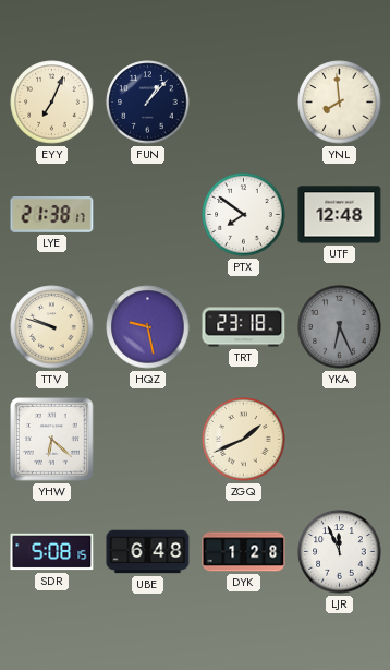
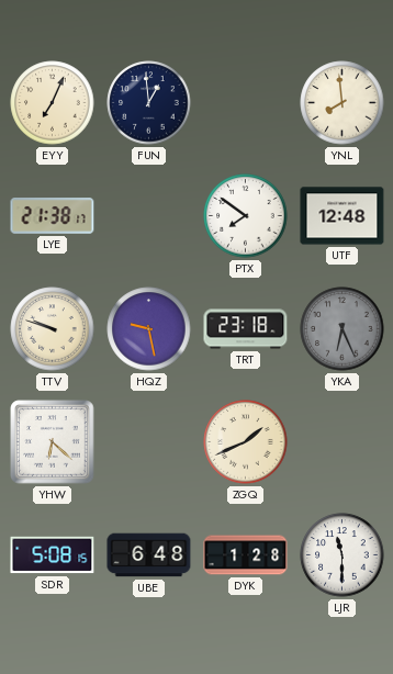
FUN: 1:07 -> 12:59
LJR: 11:56 -> 11:30
